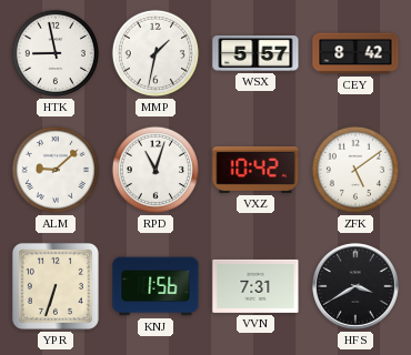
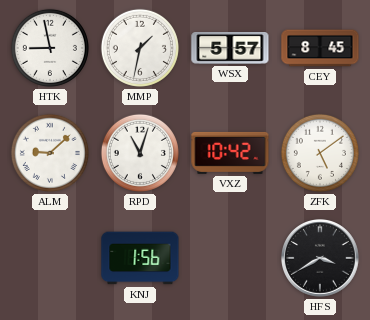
CEY: 8:42 -> 8:45
YPR: 6:33 -> none
VVN: 7:31 -> none
